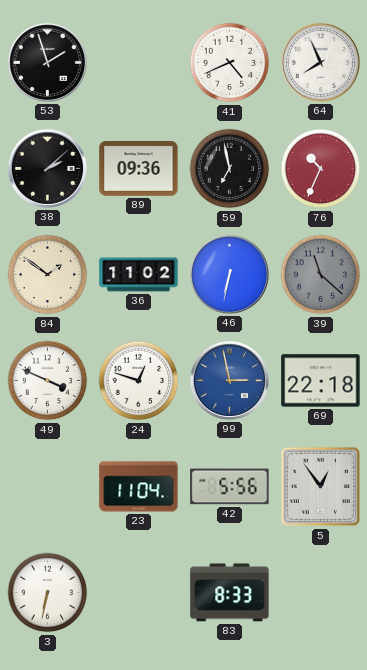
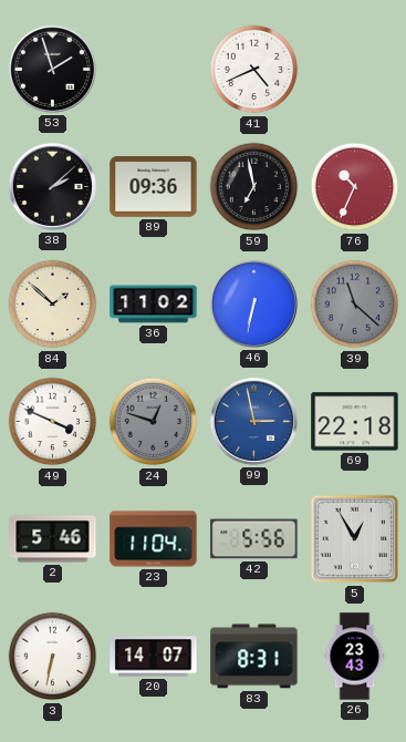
64: 7:56 -> none
84: 1:51 -> 1:52
24 dial: white -> grey
2: none -> 5:46
5: 12:54 -> 12:55
20: none -> 14:07
83: 8:33 -> 8:31
26: none -> 23:43
